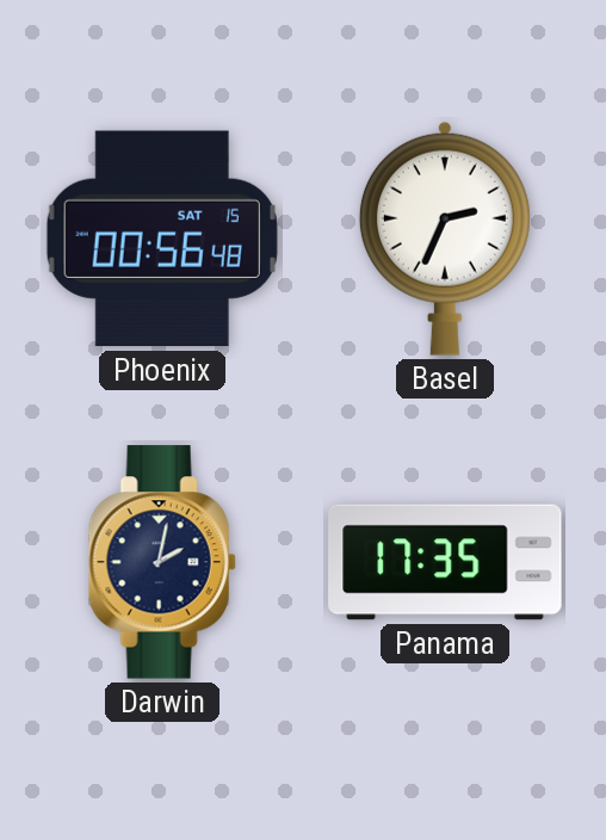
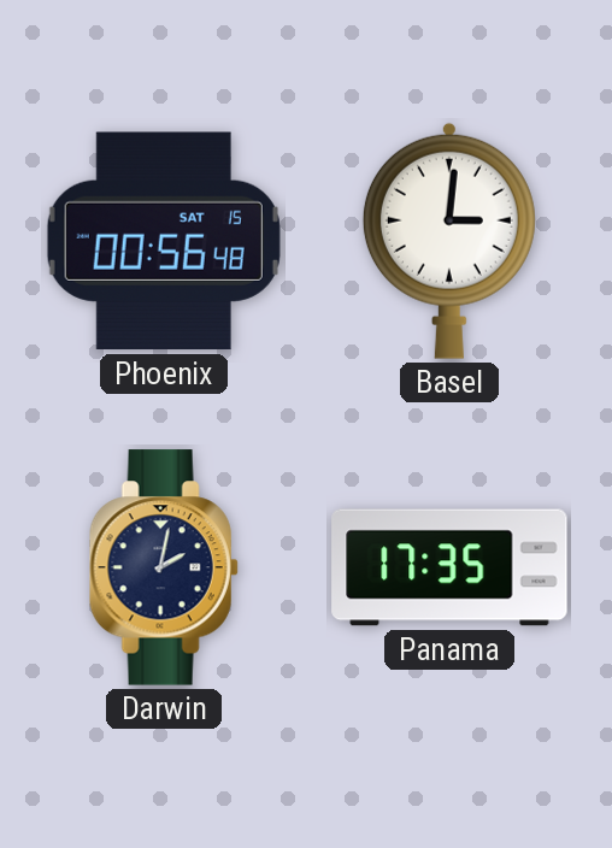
Basel: 2:34 -> 3:01
